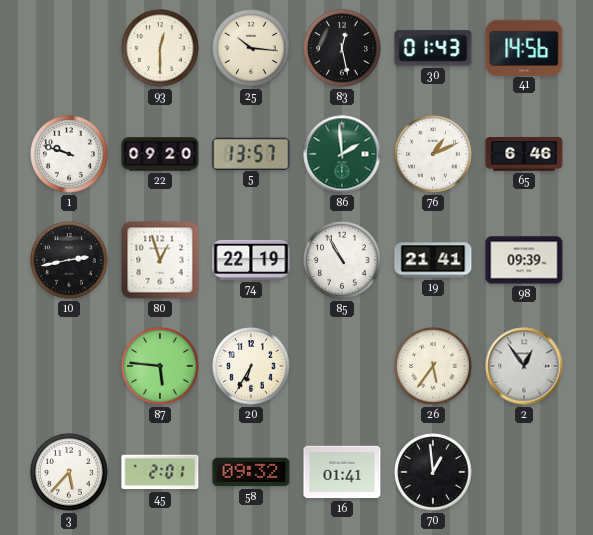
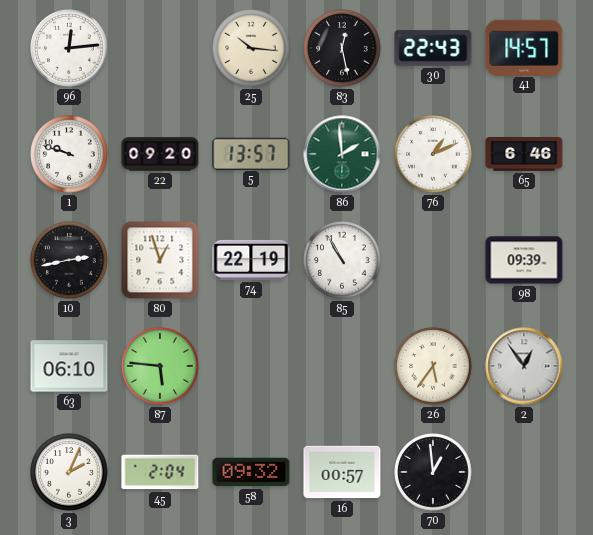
96: none -> 12:14
93: 12:30 -> none
30: 01:43 -> 22:43
41: 14:56 -> 14:57
19: 21:41 -> none
63: none -> 06:10
20: 6:35 -> none
3: 5:37 -> 2:04
45: 2:01 -> 2:04
16: 01:41 -> 00:57
